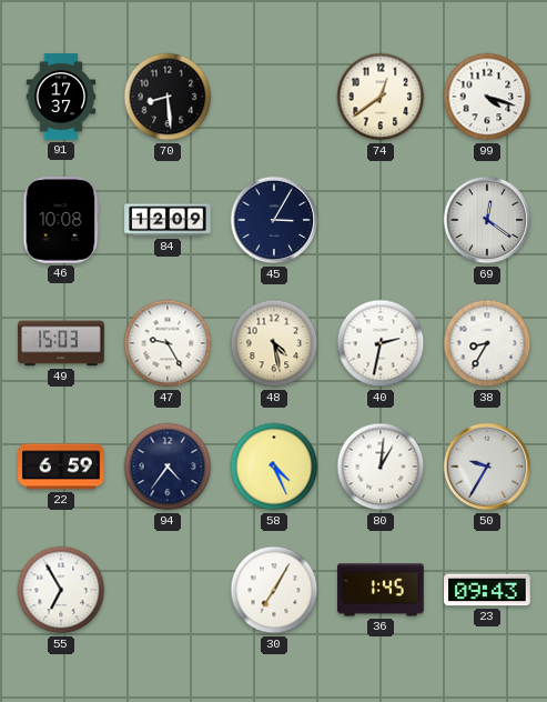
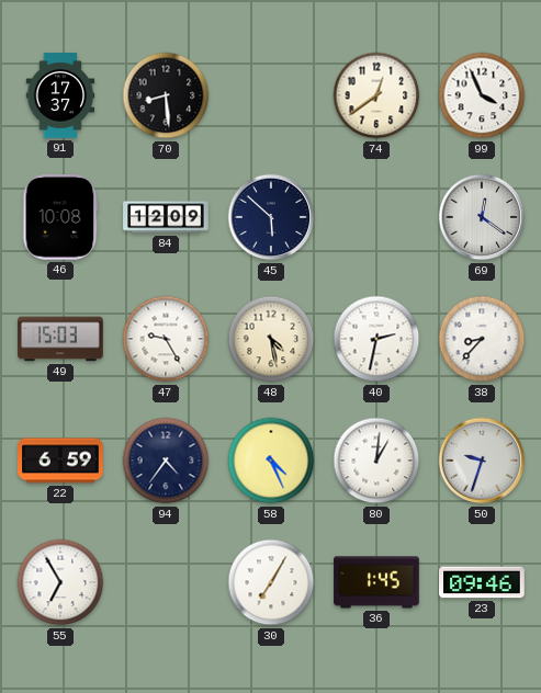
99: 4:18 -> 3:56
45: 3:05 -> 5:52
38: 8:35 -> 8:37
50: 9:35 -> 9:33
23: 09:43 -> 09:46
